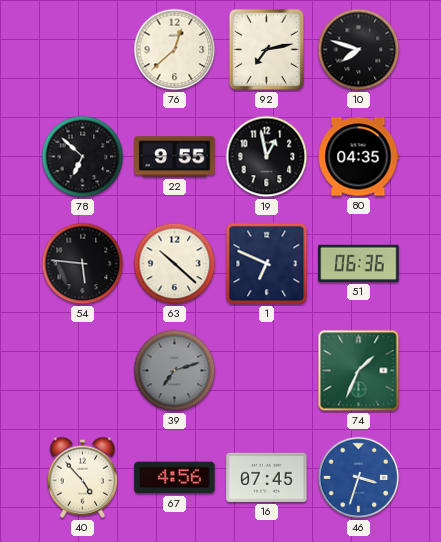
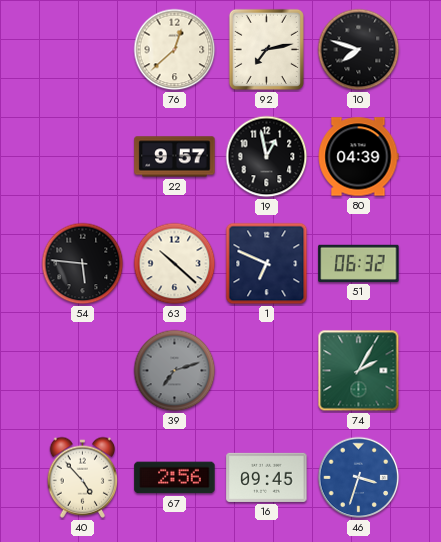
78: 6:52 -> none
22: 9:55 -> 9:57
80: 04:35 -> 04:39
51: 06:36 -> 06:32
74: 1:34 -> 2:05
67: 4:56 -> 2:56
16: 07:45 -> 09:45
